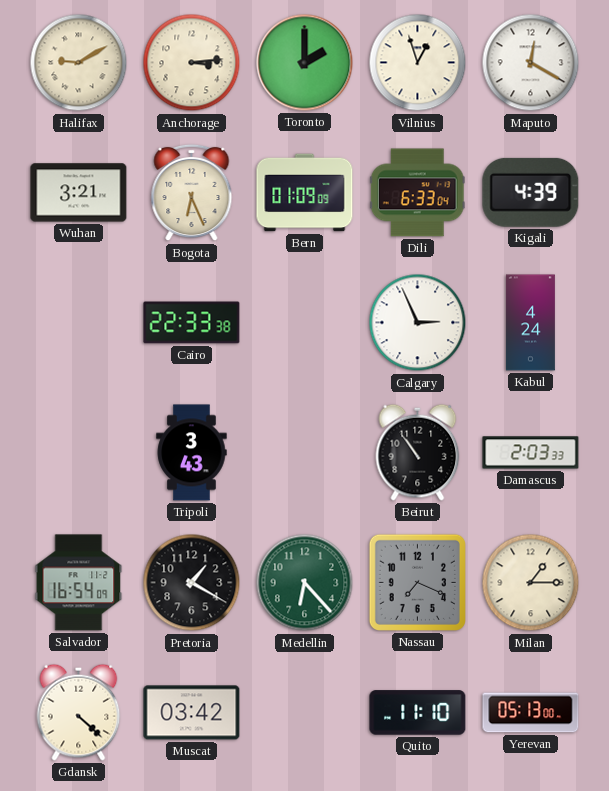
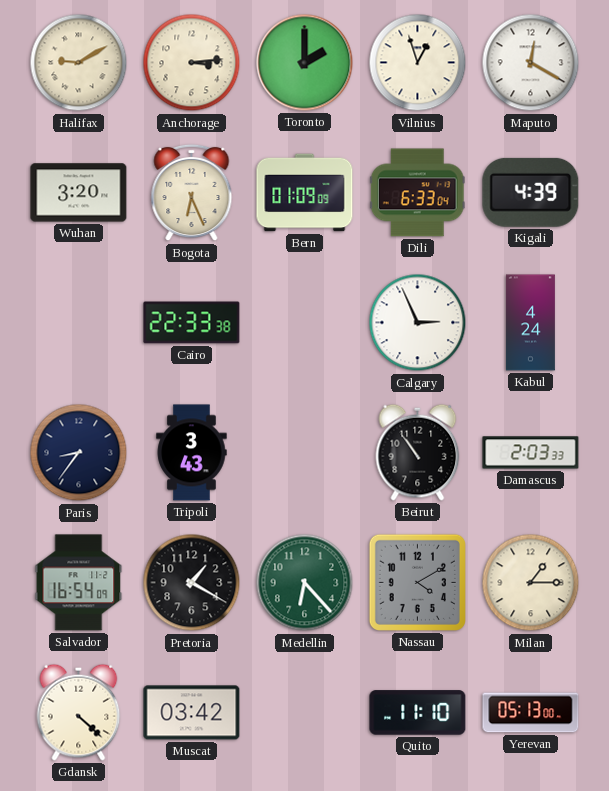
Wuhan: 3:21 -> 3:20
Paris: none -> 8:36
Nassau: 7:19 -> 4:10
